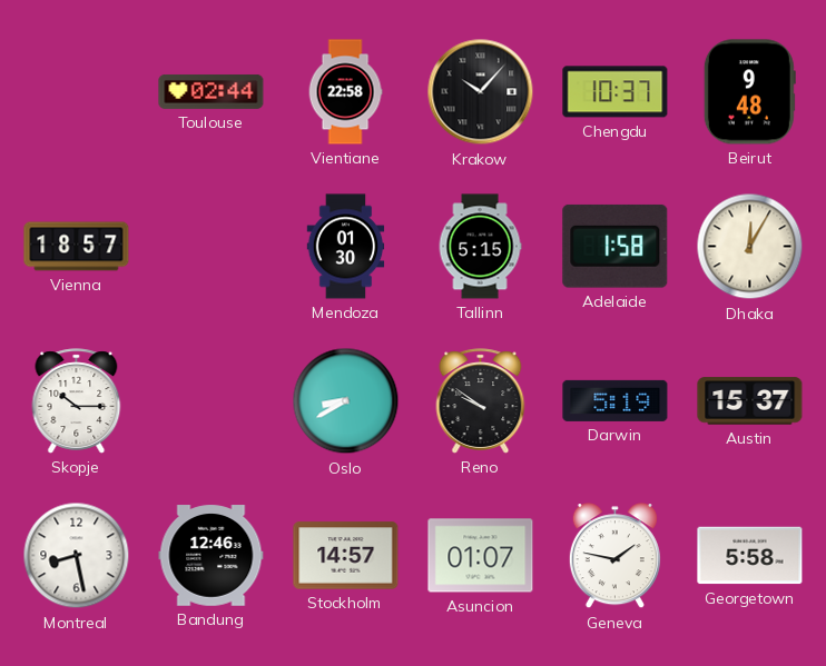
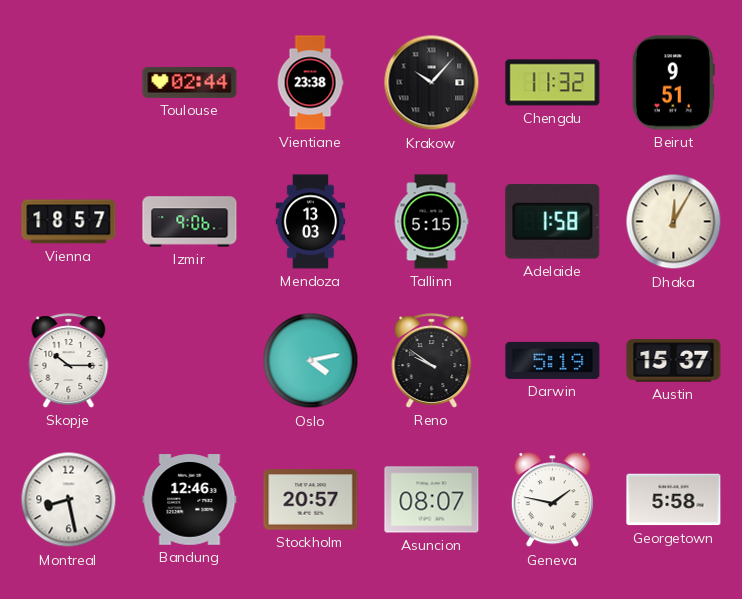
Vientiane: 22:58 -> 23:38
Chengdu: 10:37 -> 11:32
Beirut: 9:48 -> 9:51
Izmir: none -> 9:06
Mendoza: 01:30 -> 13:03
Oslo: 8:40 -> 4:13
Stockholm: 14:57 -> 20:57
Asuncion: 01:07 -> 08:07
